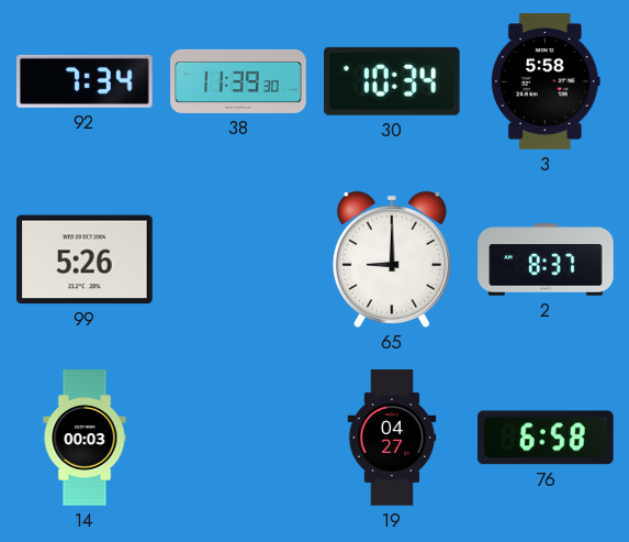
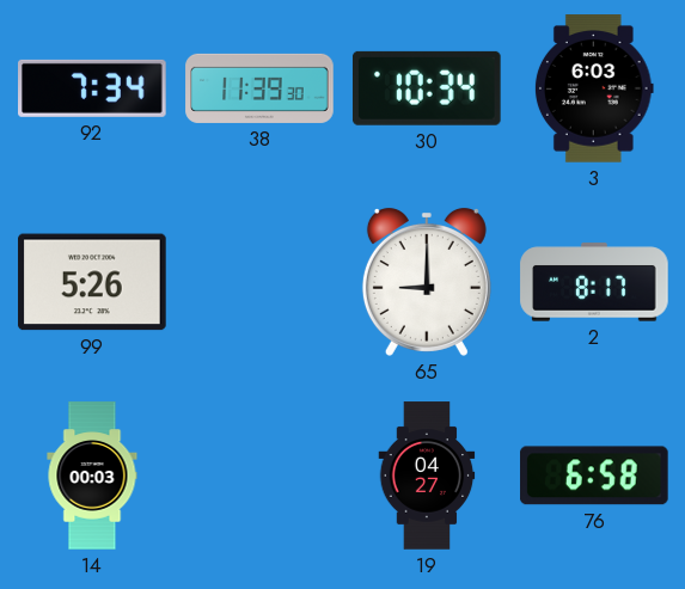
3: 5:58 -> 6:03
2: 8:37 -> 8:17
